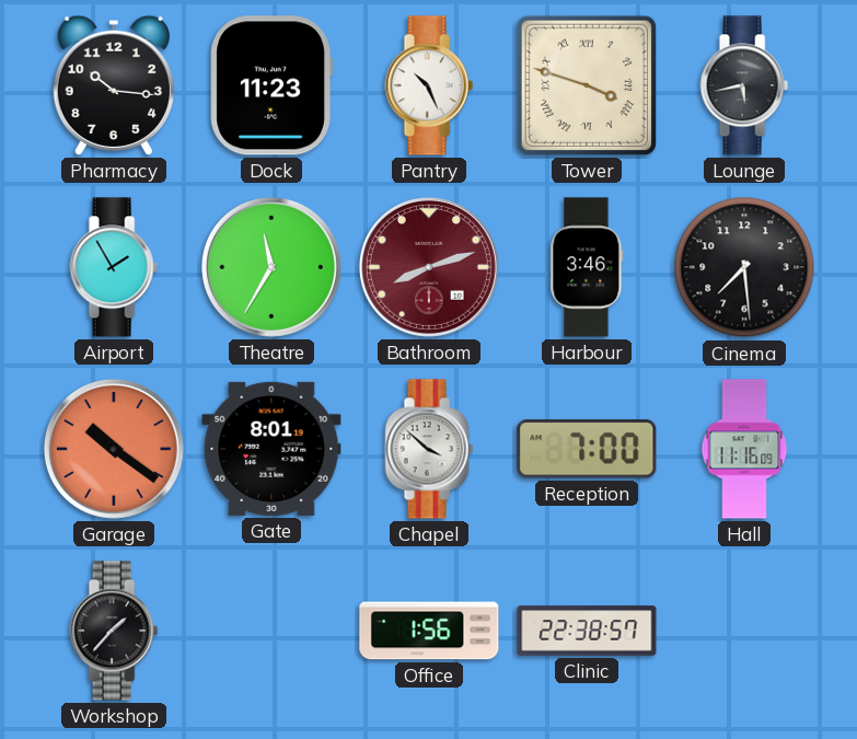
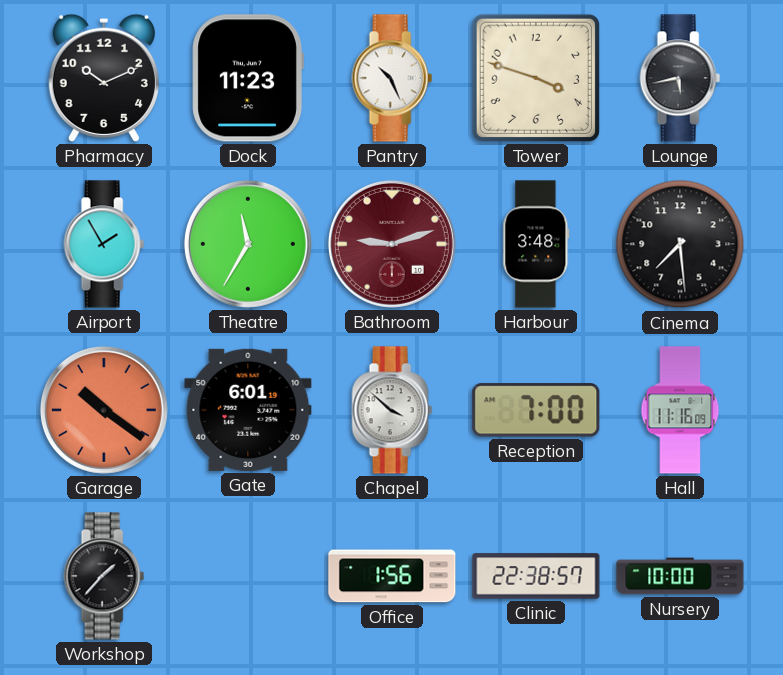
Pharmacy: 10:16 -> 10:11
Tower numerals: Roman -> Arabic
Bathroom: 8:12 -> 9:12
Harbour: 3:46 -> 3:48
Gate: 8:01 -> 6:01
Nursery: none -> 10:00
